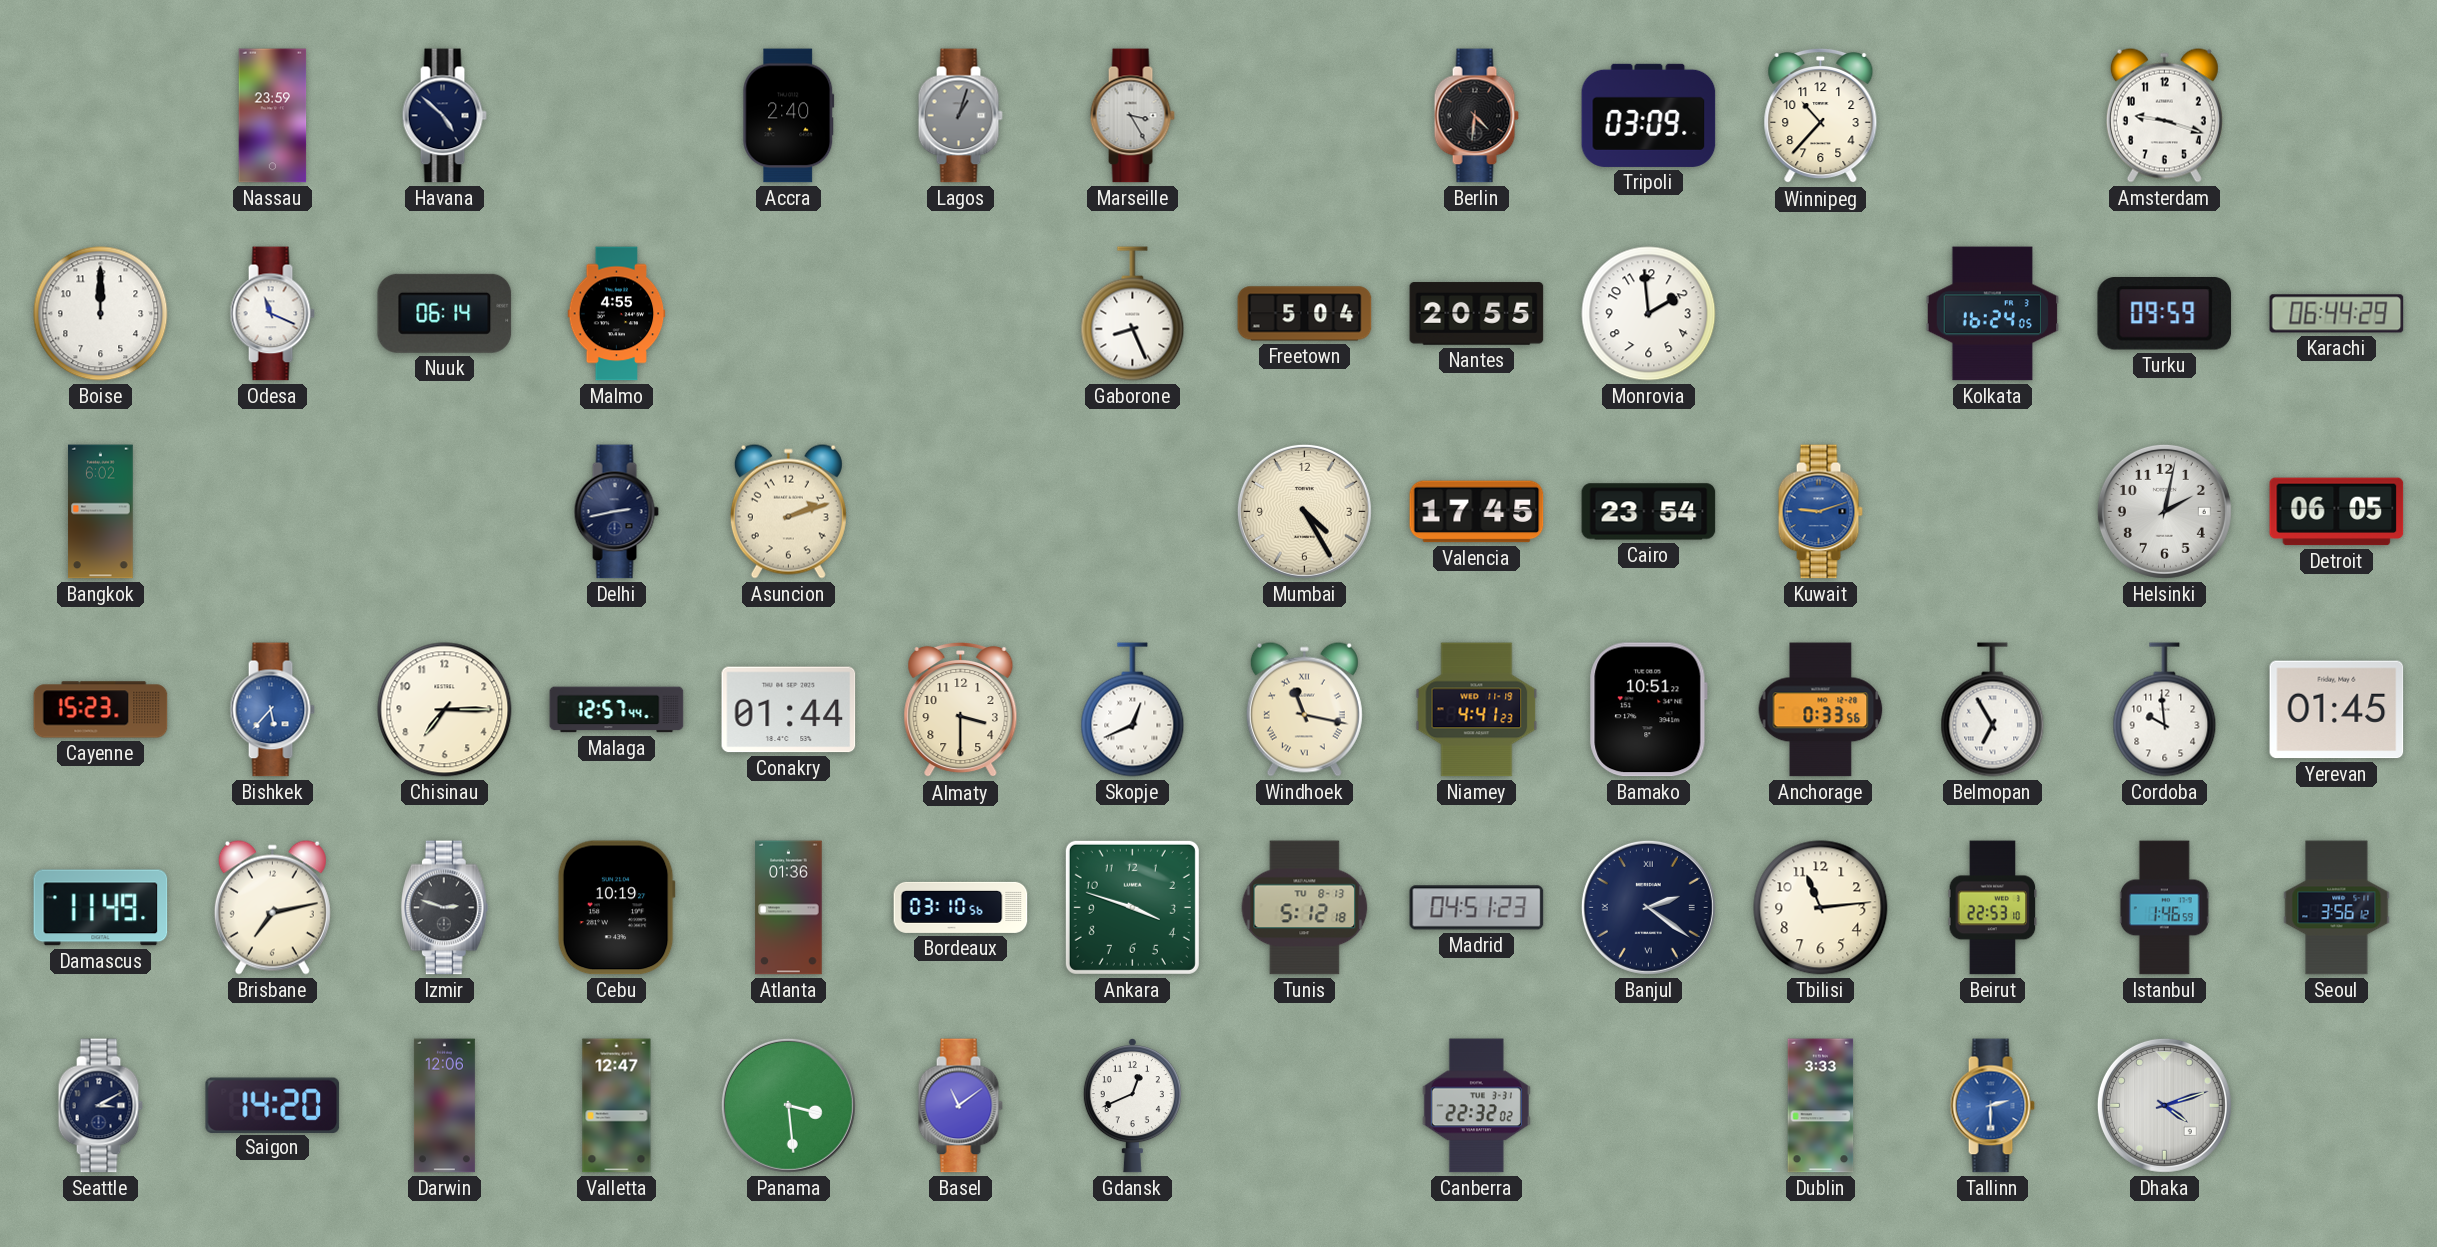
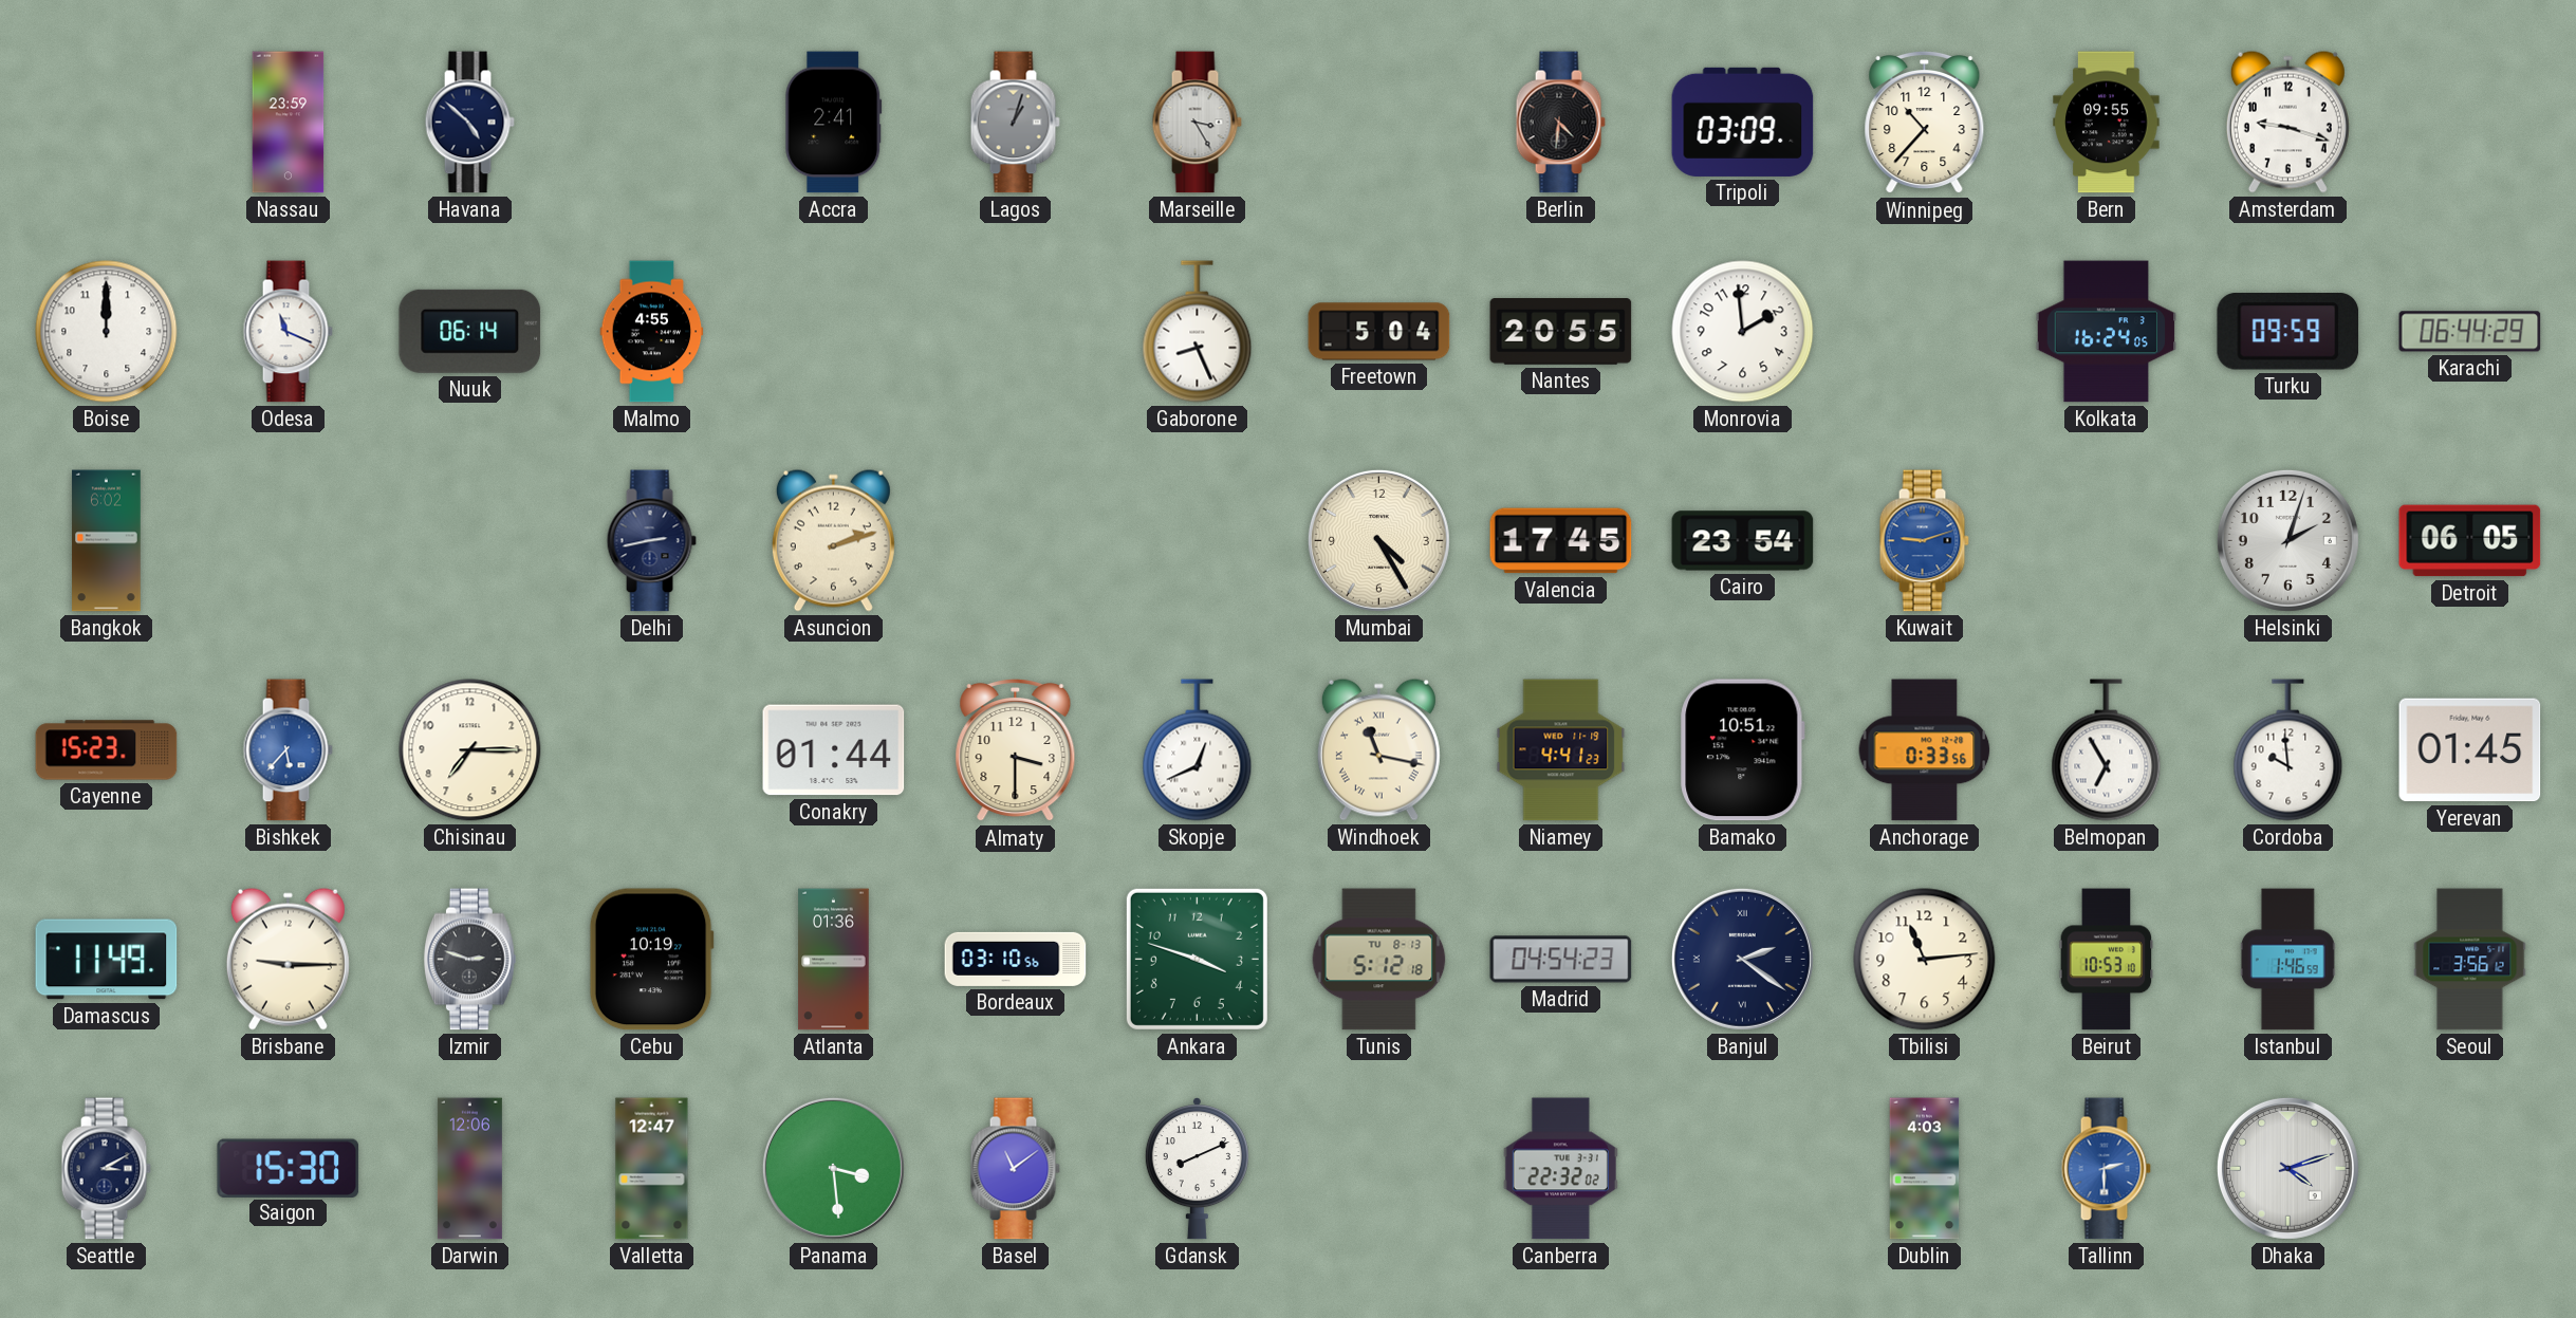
Accra: 2:40 -> 2:41
Bern: none -> 09:55
Helsinki: 2:02 -> 2:03
Malaga: 12:57 -> none
Brisbane: 7:13 -> 9:15
Madrid: 04:51 -> 04:54
Beirut: 22:53 -> 10:53
Saigon: 14:20 -> 15:30
Gdansk: 12:41 -> 8:11
Dublin: 3:33 -> 4:03
